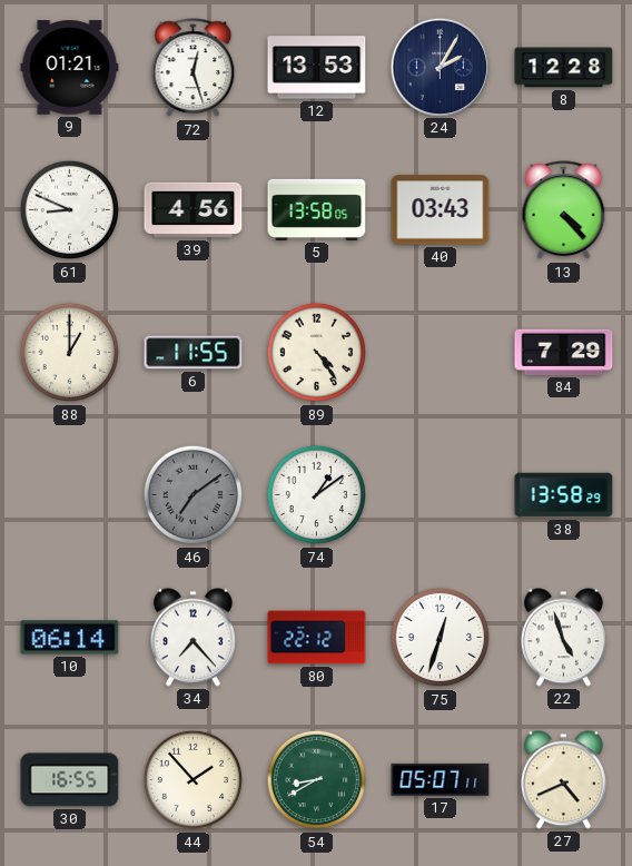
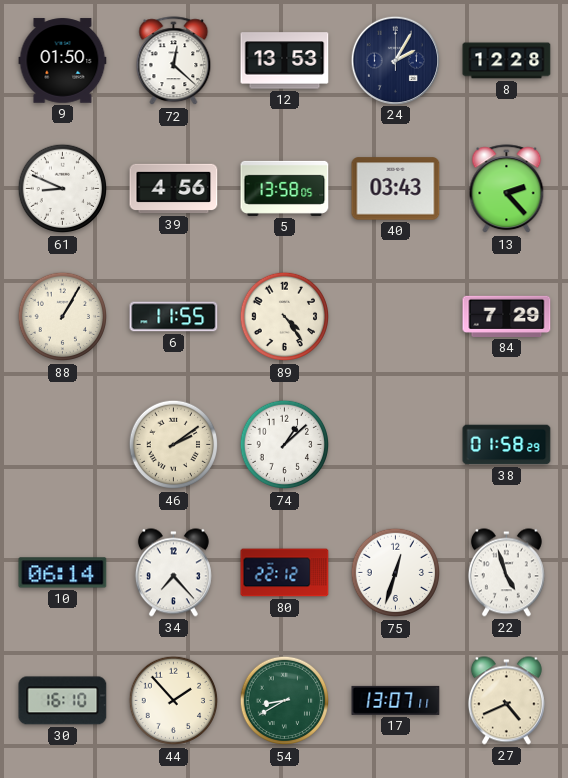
9: 01:21 -> 01:50
72: 12:27 -> 12:22
13: 4:23 -> 2:23
88: 1:00 -> 1:05
46: 7:09 -> 2:09
46 dial: grey -> cream
74: 1:09 -> 1:08
38: 13:58 -> 01:58
30: 16:55 -> 16:10
17: 05:07 -> 13:07
